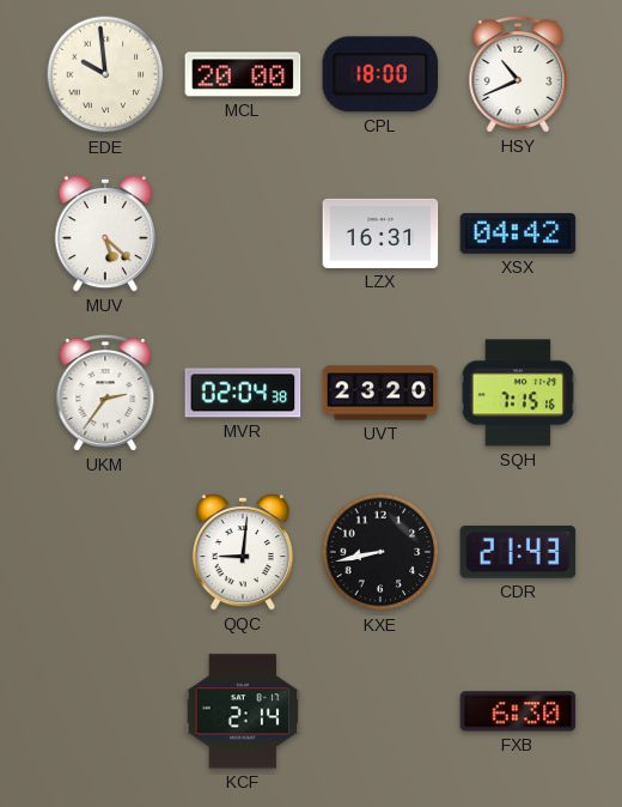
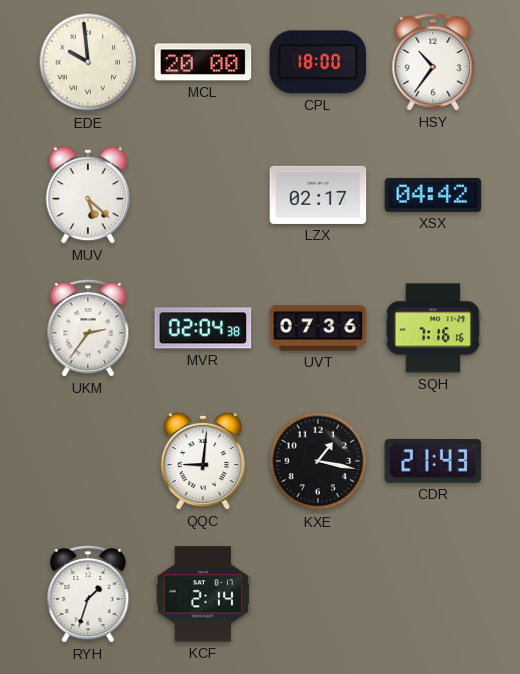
HSY: 10:41 -> 10:36
LZX: 16:31 -> 02:17
UVT: 23:20 -> 07:36
SQH: 7:15 -> 7:16
KXE: 8:43 -> 1:17
RYH: none -> 1:33
FXB: 6:30 -> none
